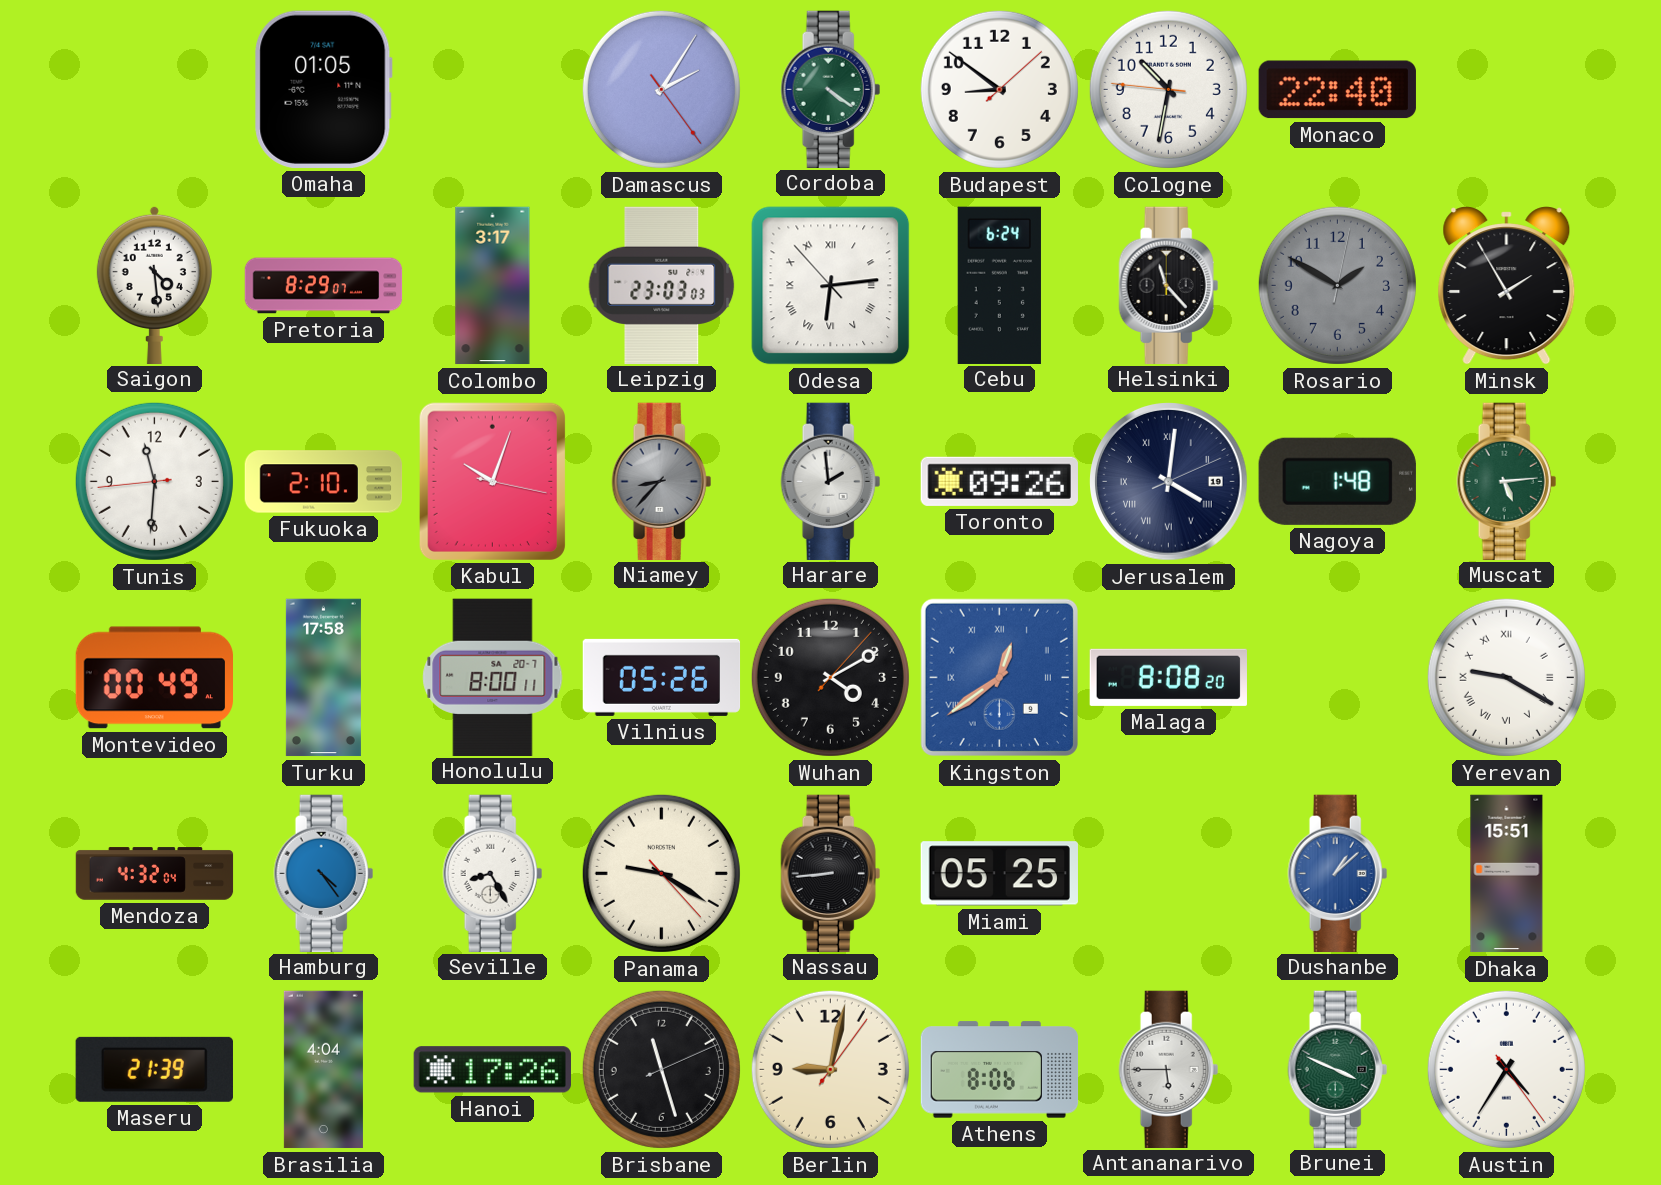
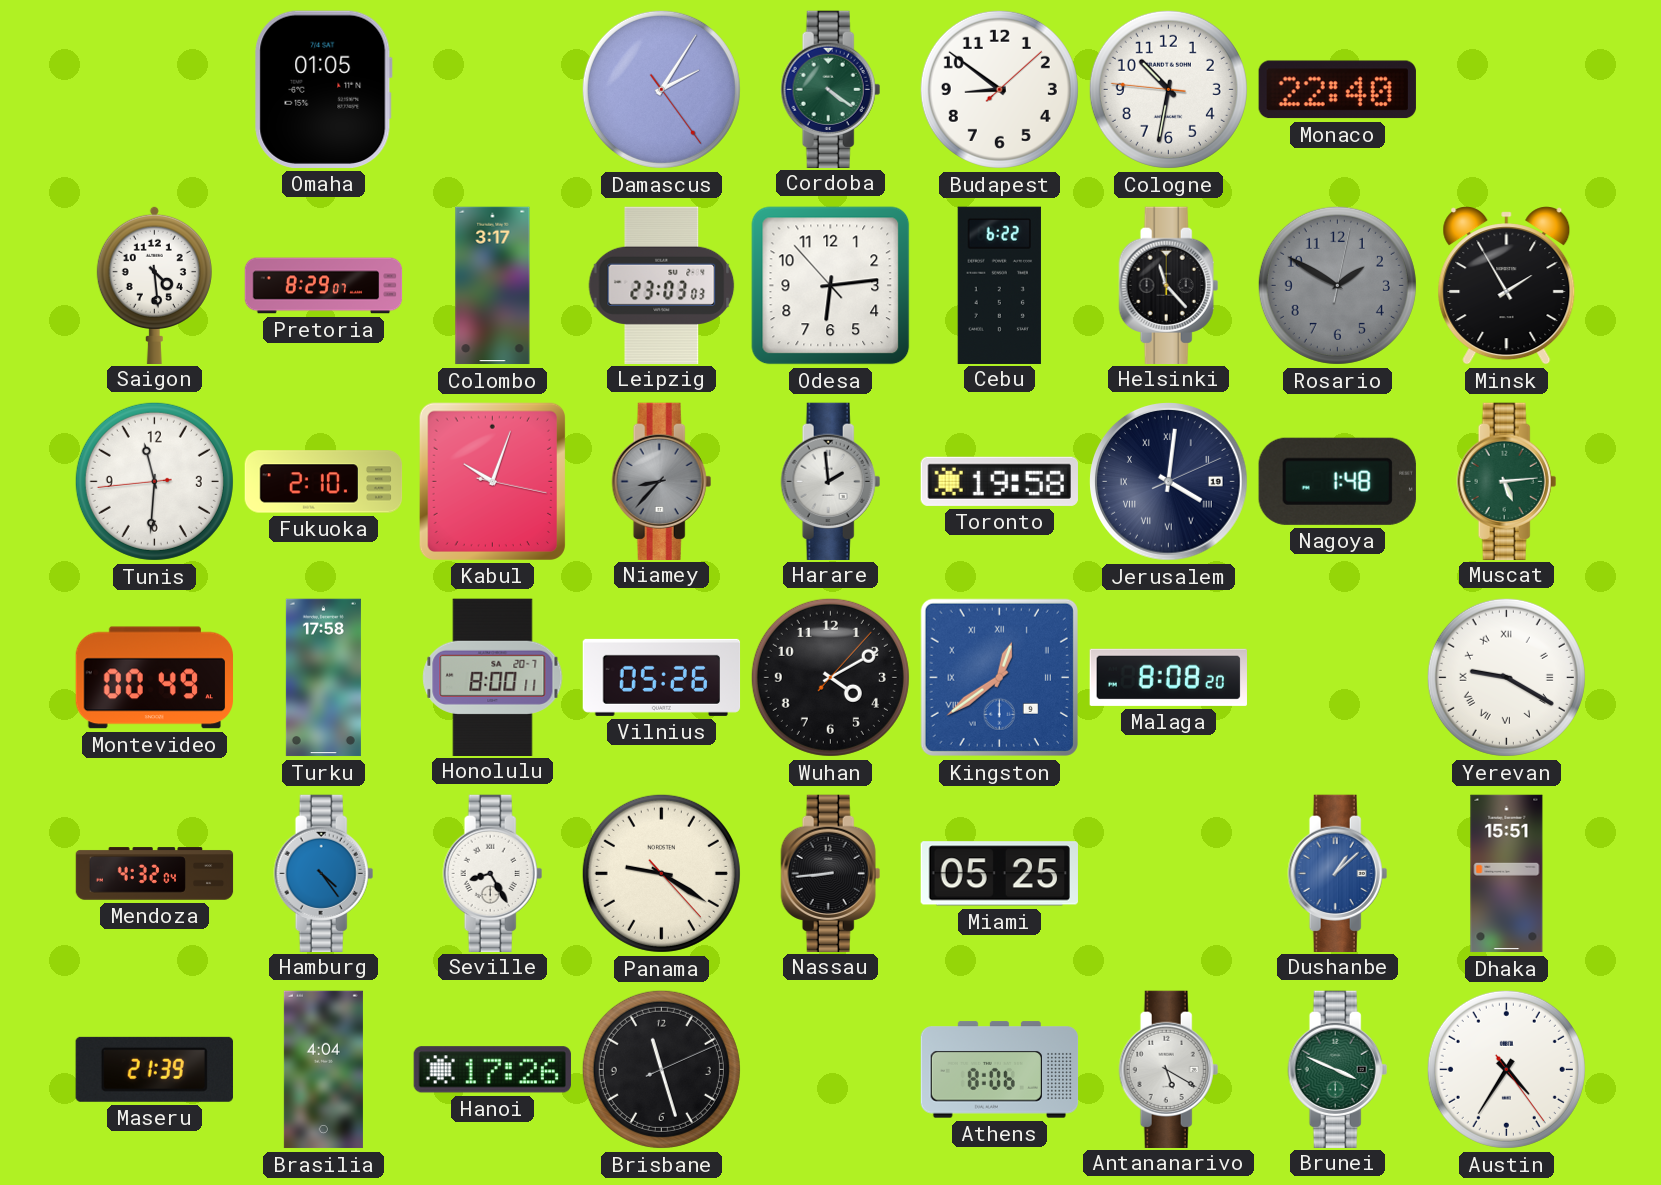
Odesa numerals: Roman -> Arabic
Cebu: 6:24 -> 6:22
Toronto: 09:26 -> 19:58
Berlin: 9:02 -> none
Antananarivo: 5:45 -> 5:20
